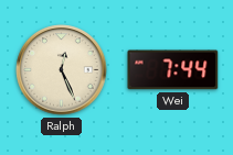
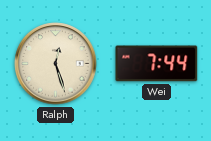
Ralph: 12:26 -> 12:27
